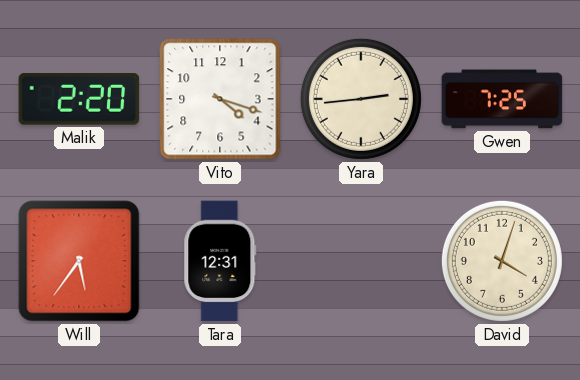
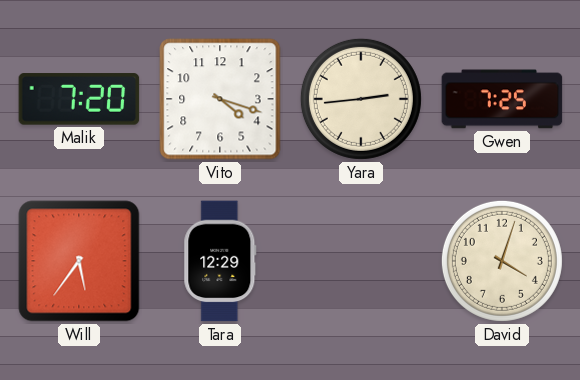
Malik: 2:20 -> 7:20
Tara: 12:31 -> 12:29
